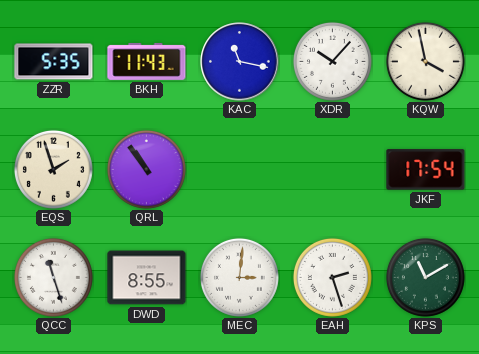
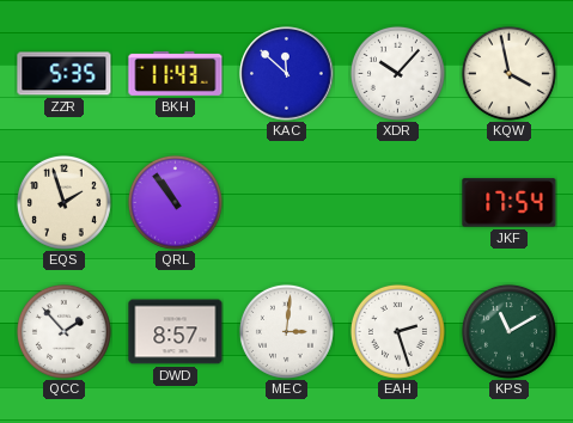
KAC: 11:17 -> 11:52
QCC: 11:27 -> 1:53
DWD: 8:55 -> 8:57
